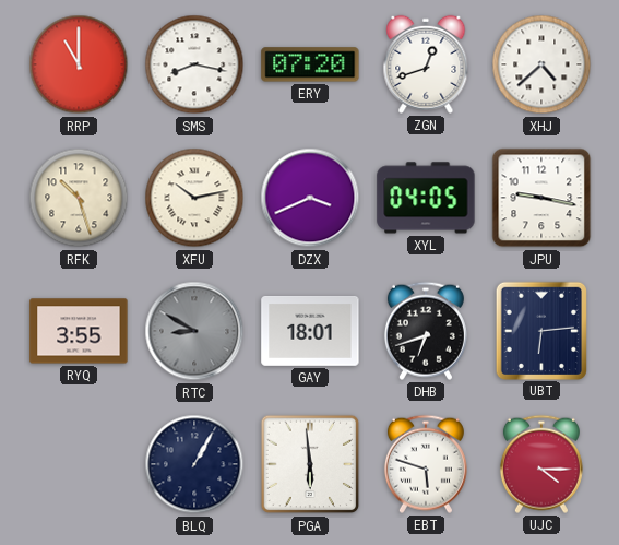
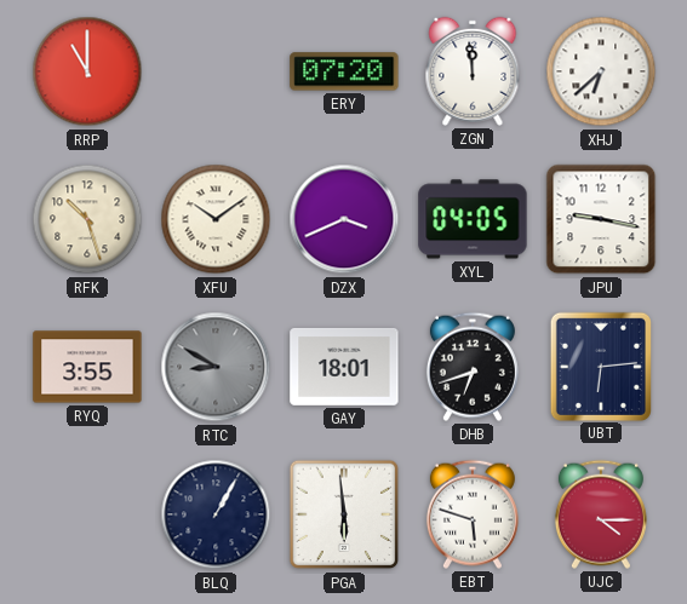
SMS: 8:17 -> none
ZGN: 12:42 -> 11:59
XHJ: 4:38 -> 6:38
XFU: 10:13 -> 10:09
